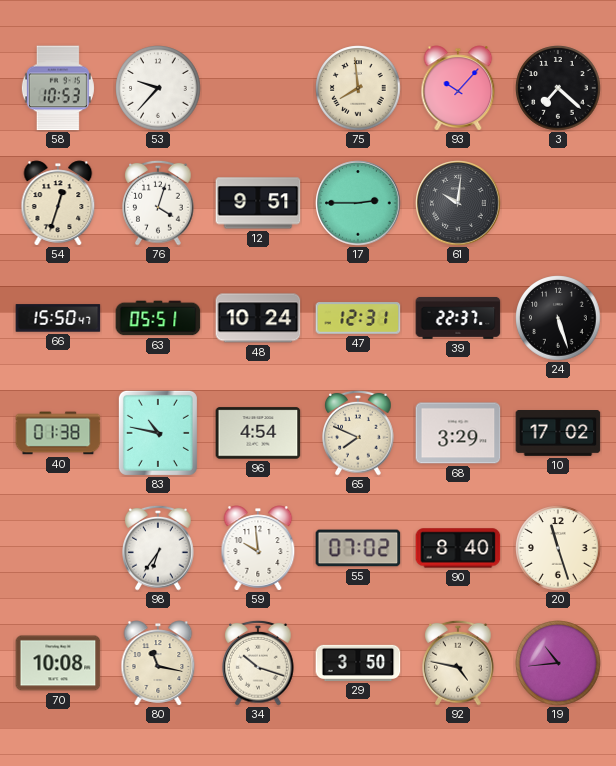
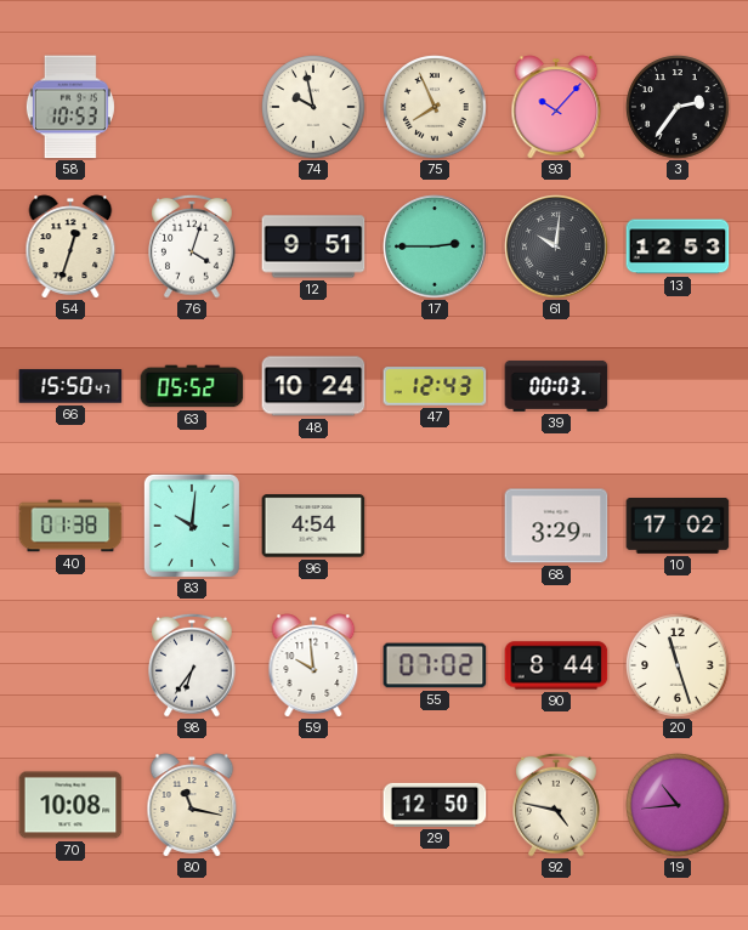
53: 9:37 -> none
74: none -> 9:58
75: 7:59 -> 7:56
3: 7:22 -> 2:36
13: none -> 12:53
63: 05:51 -> 05:52
47: 12:31 -> 12:43
39: 22:37 -> 00:03
24: 5:27 -> none
83: 10:47 -> 10:01
65: 7:49 -> none
90: 8:40 -> 8:44
34: 10:18 -> none
29: 3:50 -> 12:50
